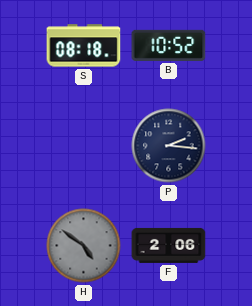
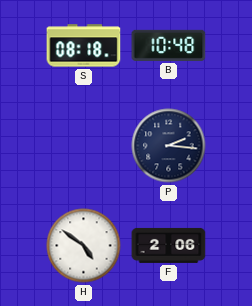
B: 10:52 -> 10:48
H dial: grey -> white
